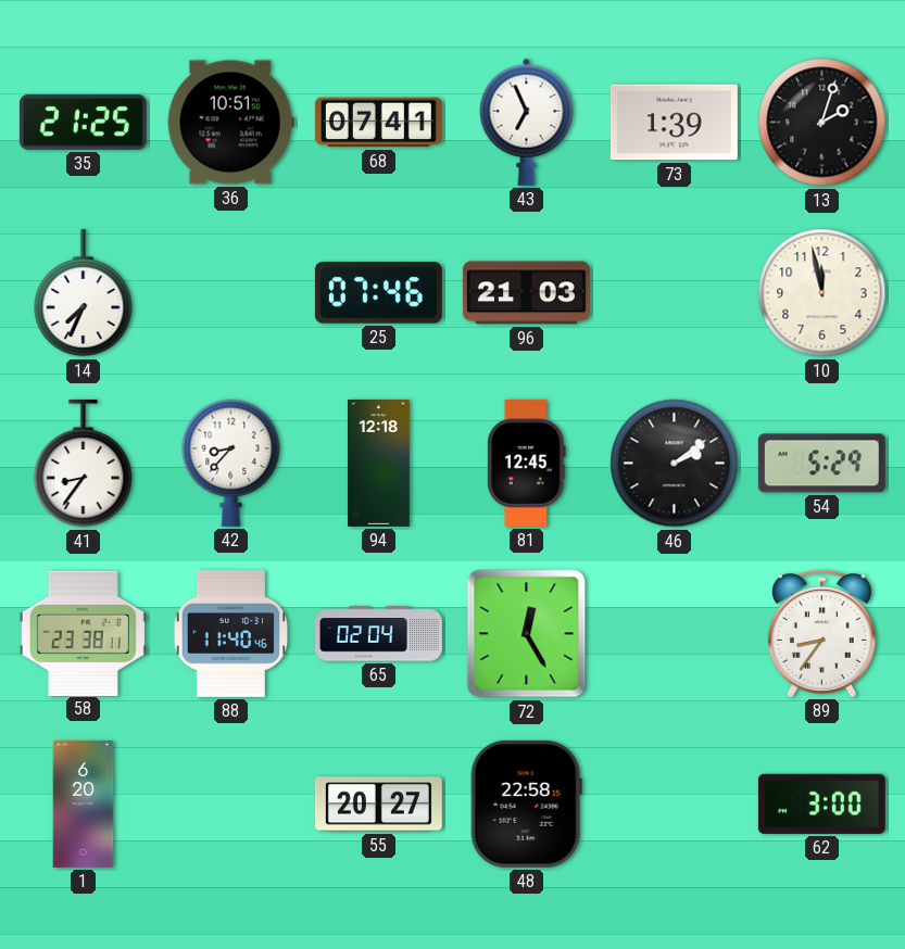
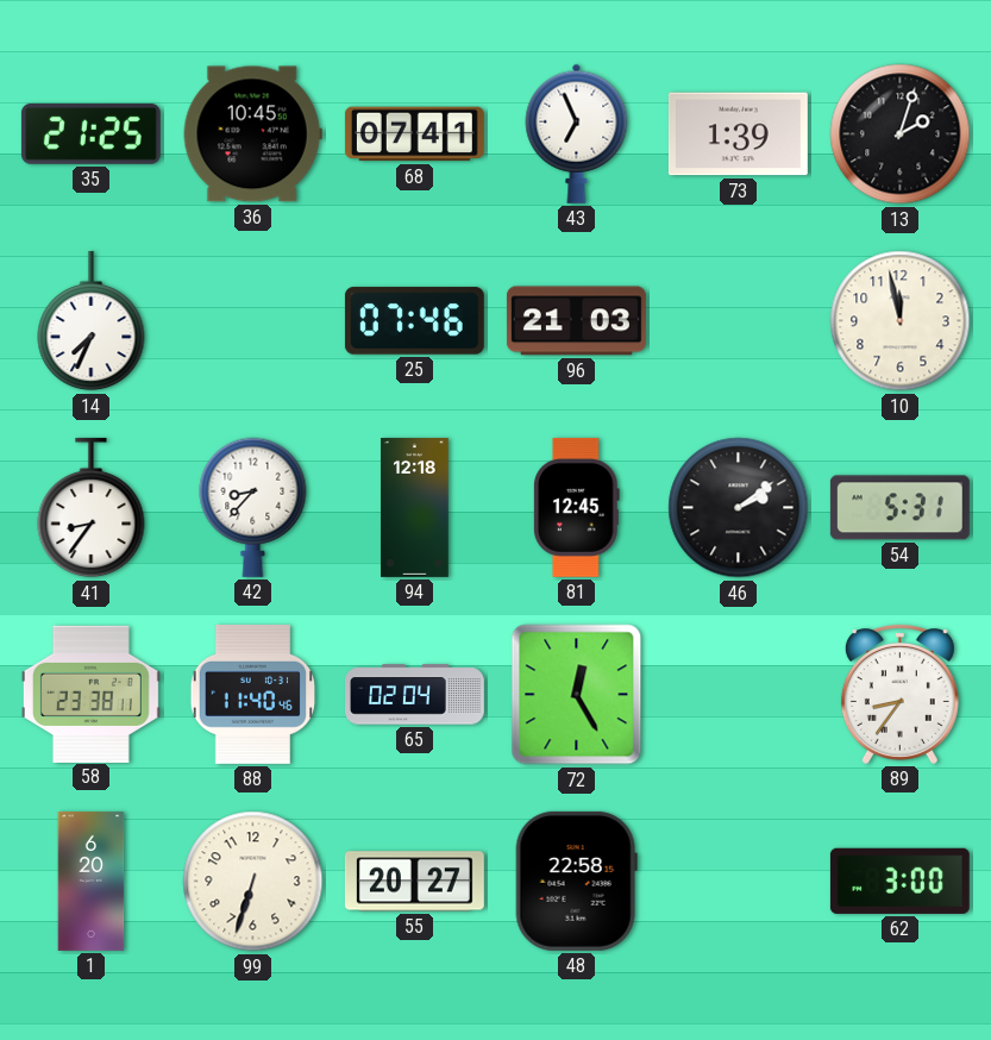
36: 10:51 -> 10:45
54: 5:29 -> 5:31
99: none -> 6:33
